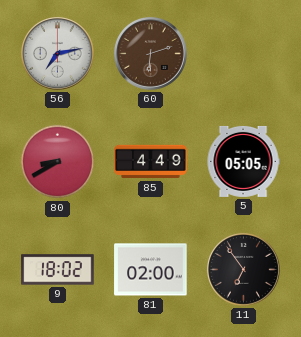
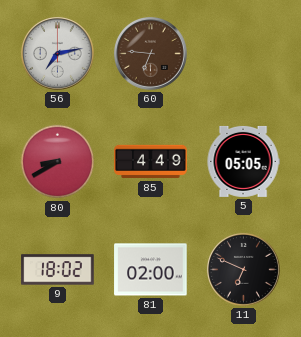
60: 6:12 -> 6:46
11: 6:54 -> 6:49
